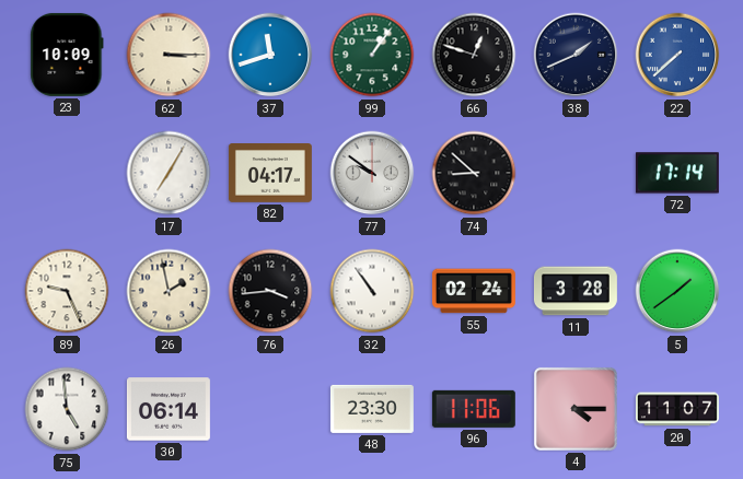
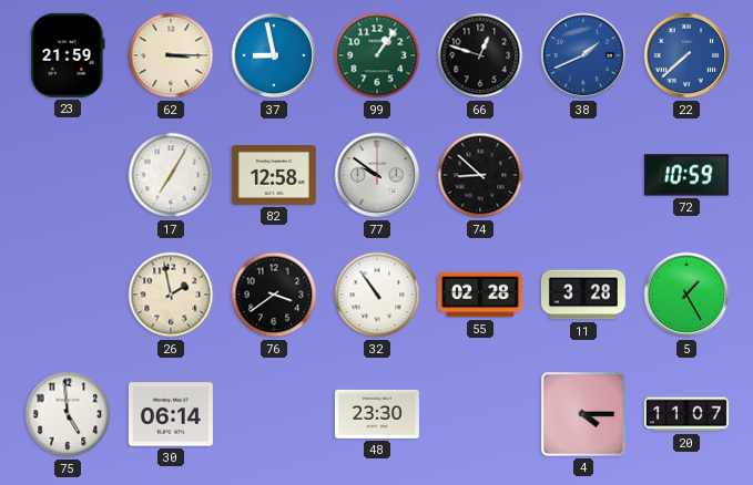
23: 10:09 -> 21:59
37: 11:42 -> 8:58
38 dial: navy -> blue
82: 04:17 -> 12:58
72: 17:14 -> 10:59
89: 9:26 -> none
76: 3:44 -> 3:39
55: 02:24 -> 02:28
5: 1:39 -> 1:25
96: 11:06 -> none
